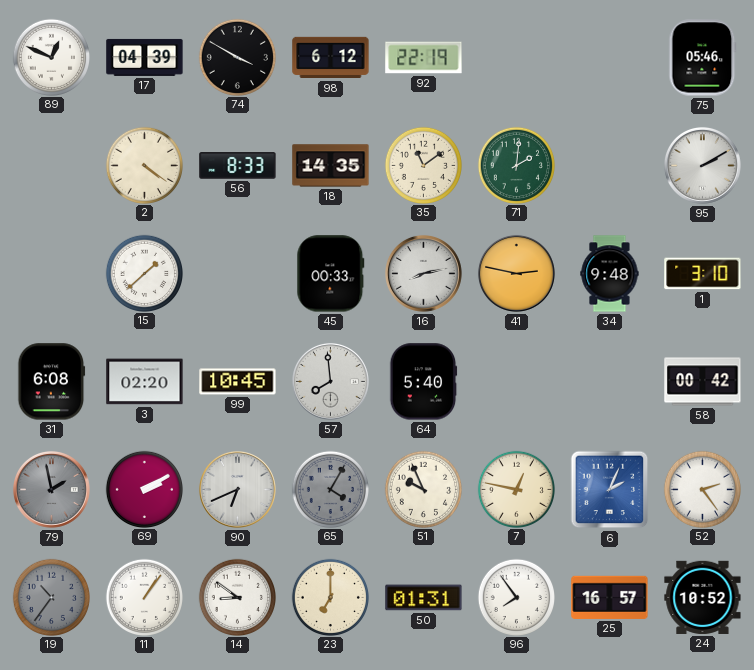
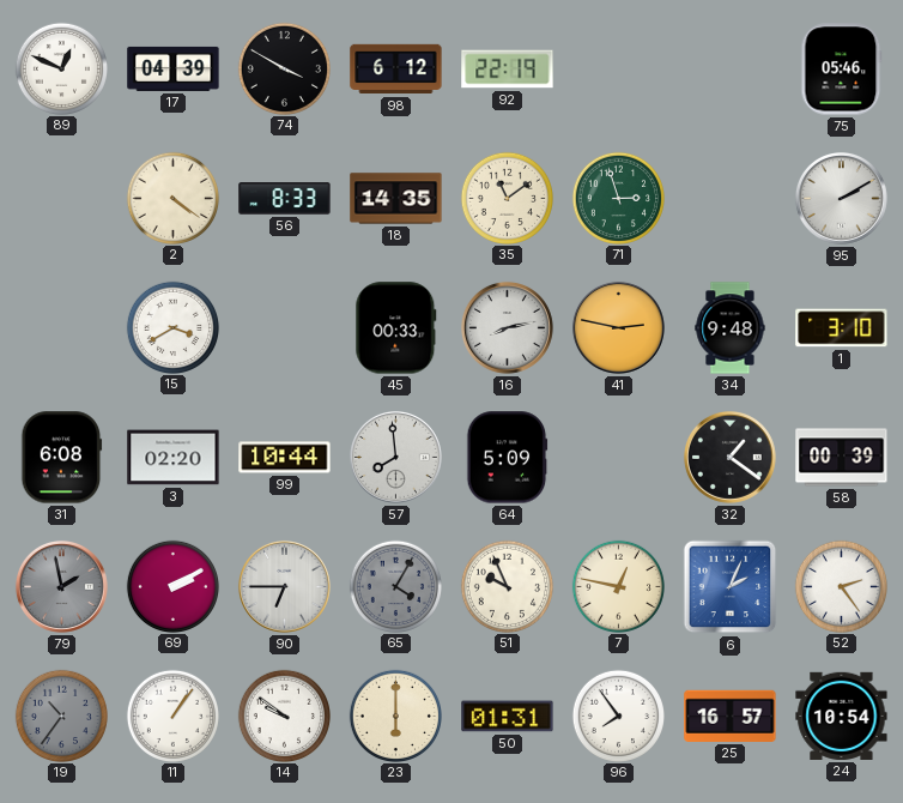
71: 2:01 -> 2:57
15: 1:38 -> 3:40
99: 10:45 -> 10:44
64: 5:40 -> 5:09
32: none -> 1:21
58: 00:42 -> 00:39
90: 6:41 -> 6:45
14: 8:51 -> 9:51
23: 7:00 -> 6:00
24: 10:52 -> 10:54
